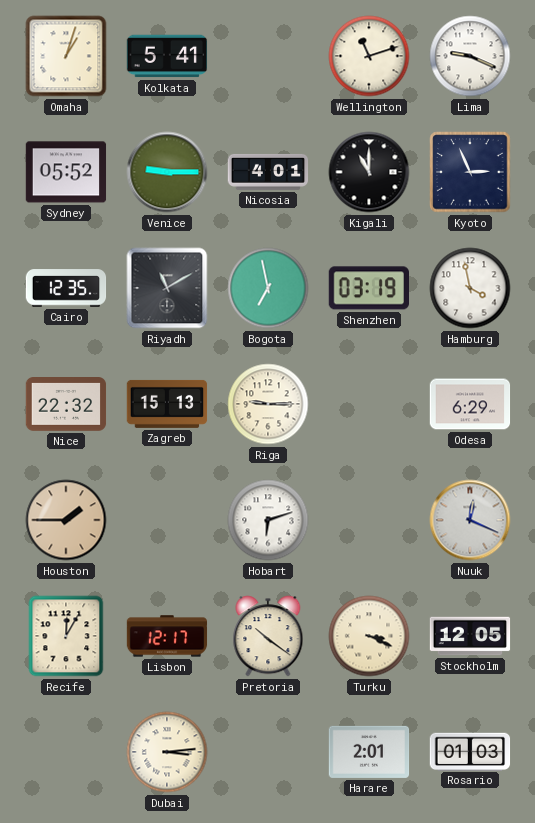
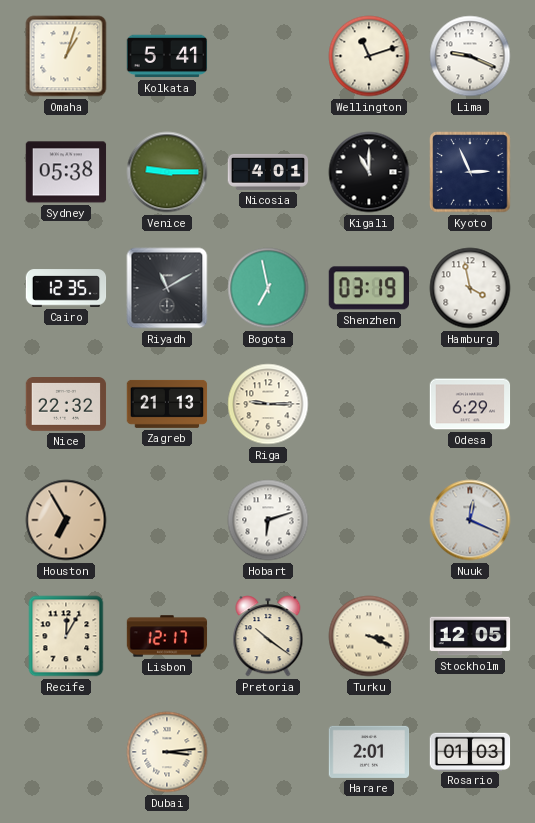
Sydney: 05:52 -> 05:38
Zagreb: 15:13 -> 21:13
Houston: 1:45 -> 6:55
